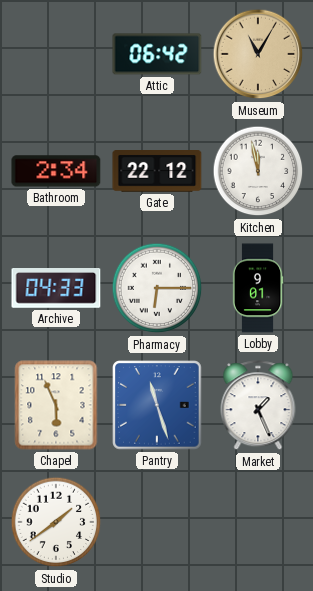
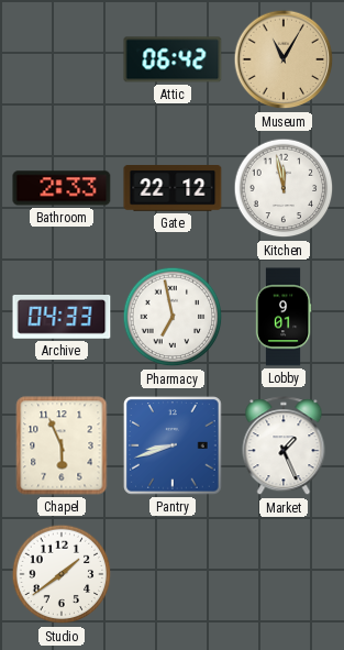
Bathroom: 2:34 -> 2:33
Pharmacy: 6:15 -> 6:58
Pantry: 11:27 -> 8:42
